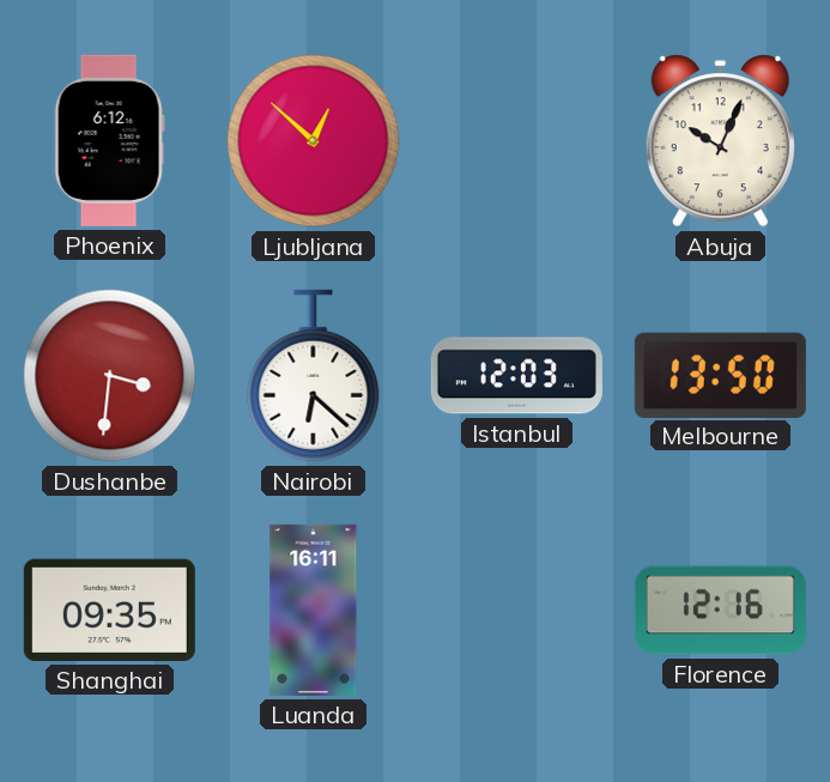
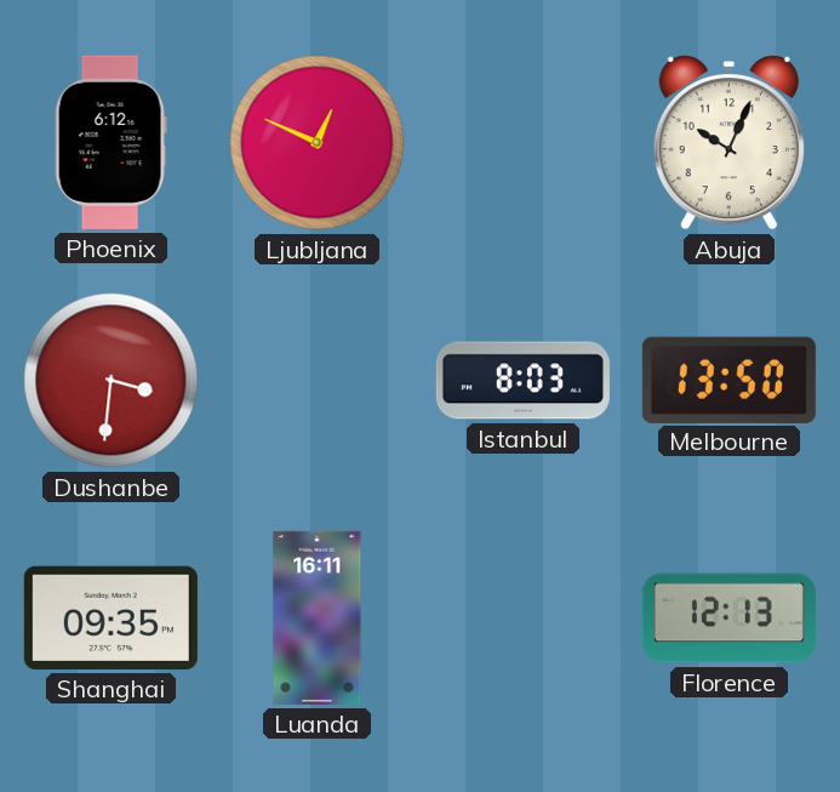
Ljubljana: 12:52 -> 12:49
Nairobi: 6:22 -> none
Istanbul: 12:03 -> 8:03
Florence: 12:16 -> 12:13
